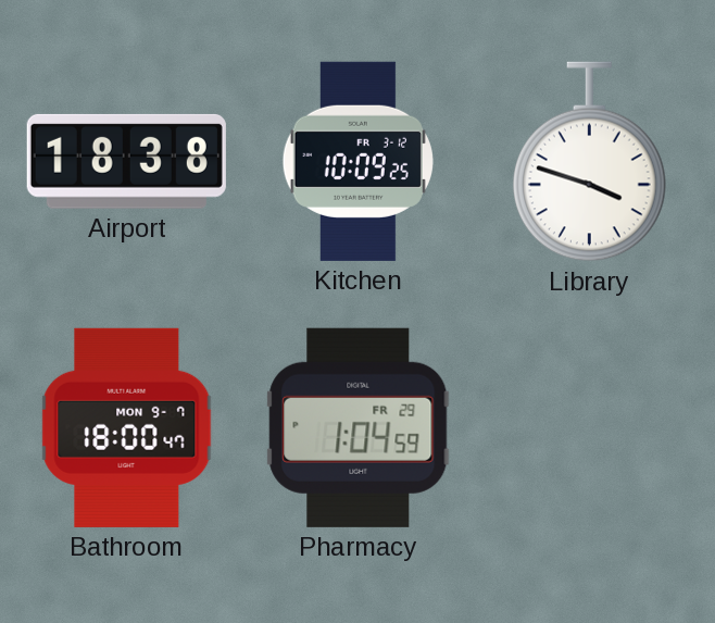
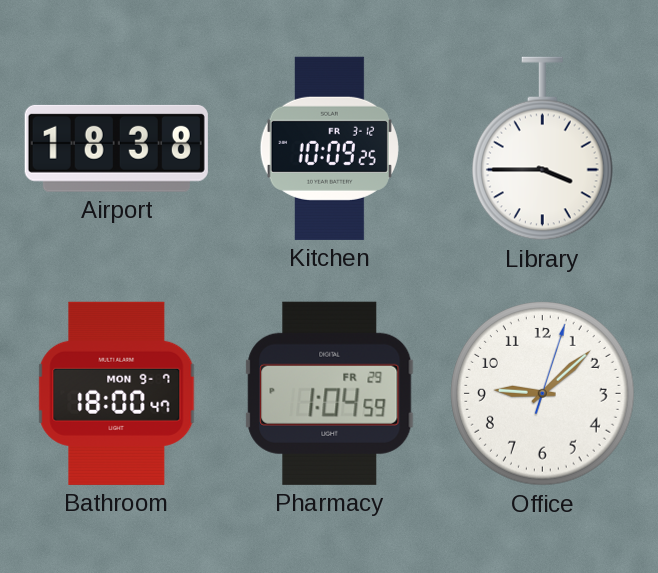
Library: 3:48 -> 3:45
Office: none -> 9:08
